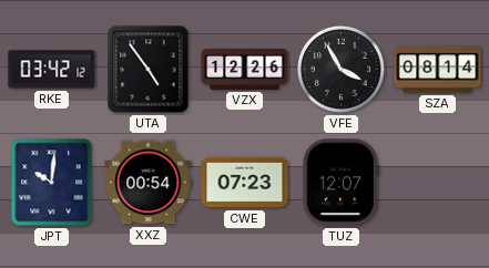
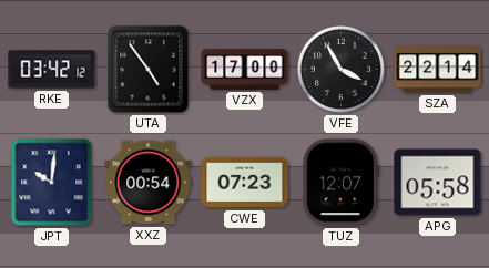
VZX: 12:26 -> 17:00
SZA: 08:14 -> 22:14
APG: none -> 05:58
